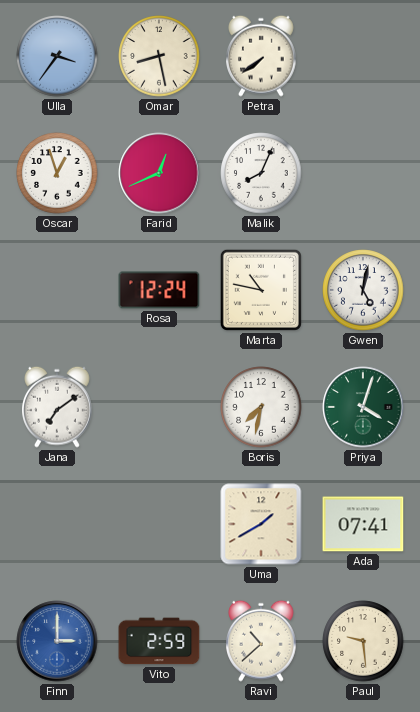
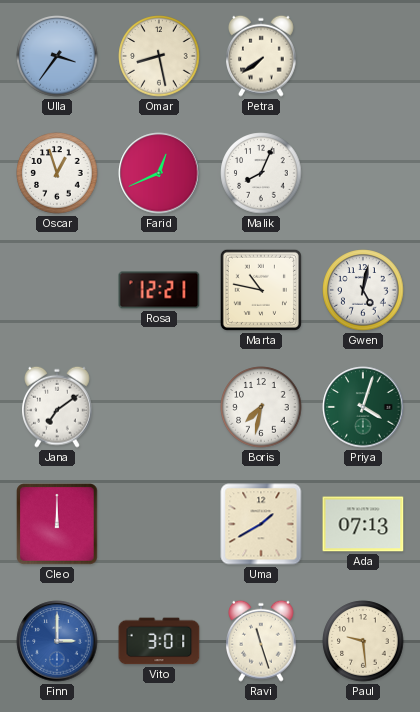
Rosa: 12:24 -> 12:21
Cleo: none -> 12:00
Ada: 07:41 -> 07:13
Vito: 2:59 -> 3:01
Ravi: 10:38 -> 11:27
